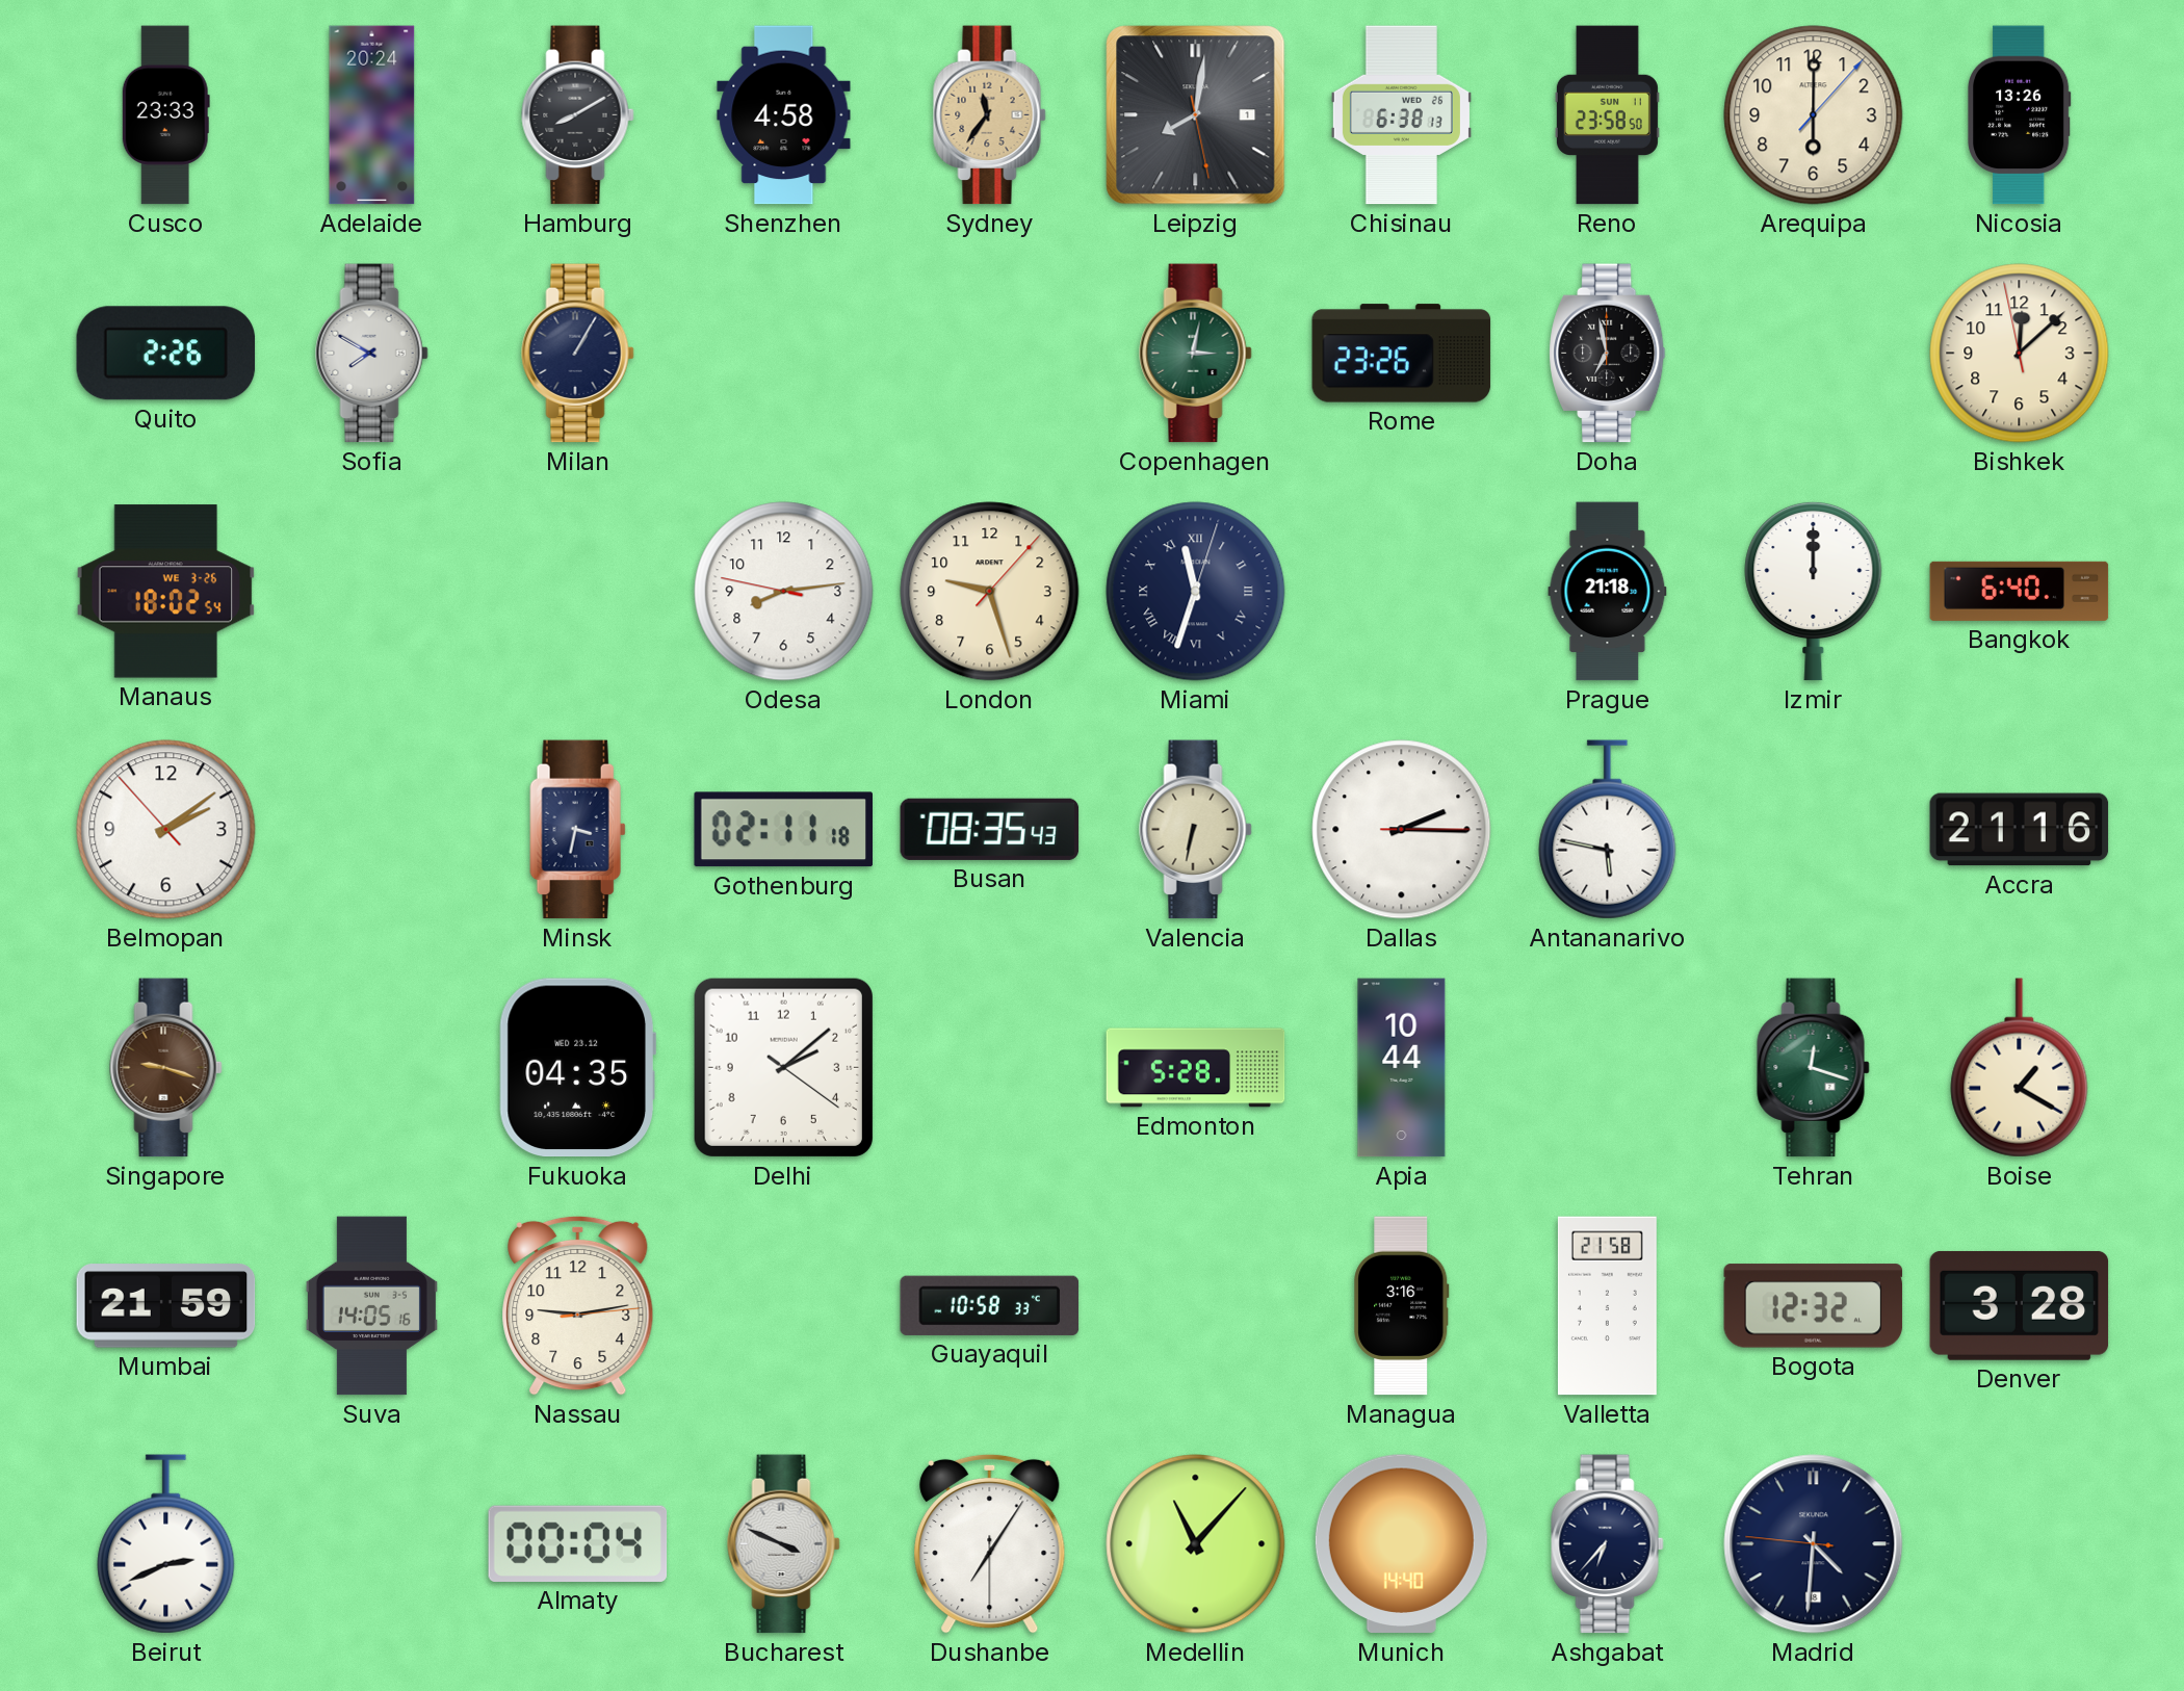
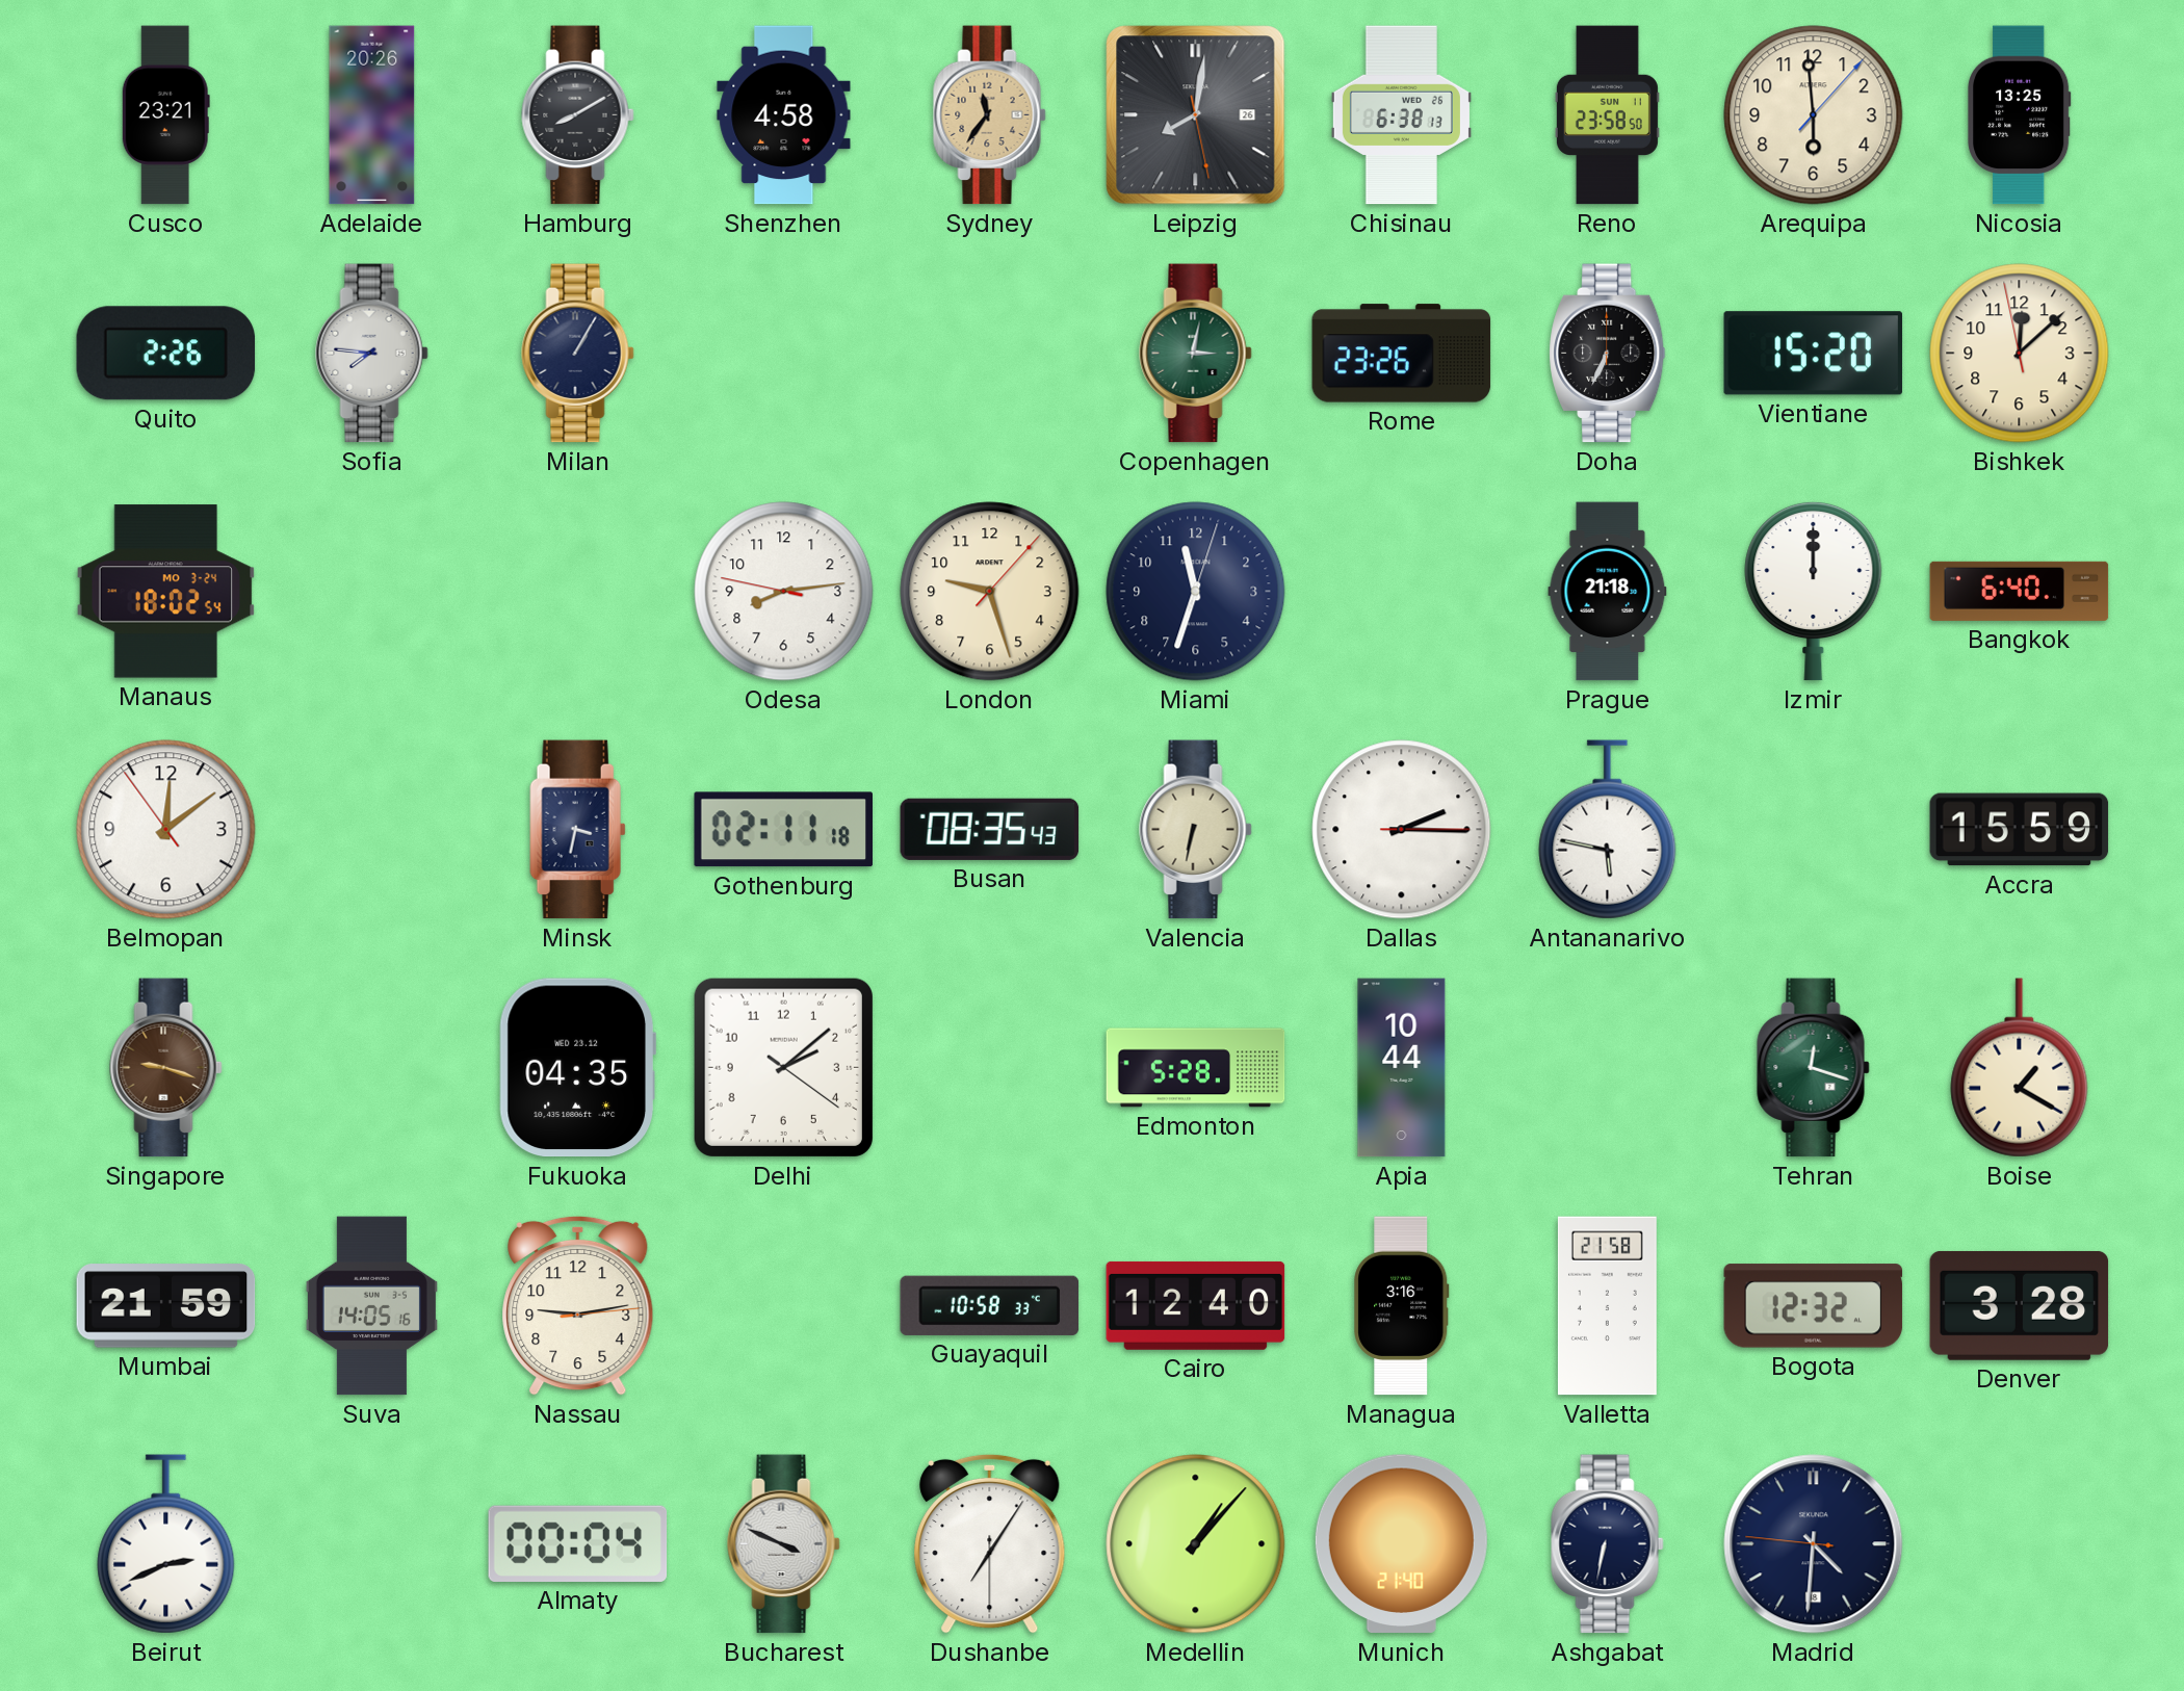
Cusco: 23:33 -> 23:21
Adelaide: 20:24 -> 20:26
Leipzig date: 1 -> 26
Arequipa: 6:00 -> 5:59
Nicosia: 13:26 -> 13:25
Sofia: 7:50 -> 7:46
Doha: 6:58 -> 6:34
Vientiane: none -> 15:20
Manaus date: WE 3-26 -> MO 3-24
Miami numerals: Roman -> Arabic
Belmopan: 2:08 -> 12:08
Accra: 21:16 -> 15:59
Cairo: none -> 12:40
Medellin: 11:07 -> 1:07
Munich: 14:40 -> 21:40
Ashgabat: 6:37 -> 6:32
